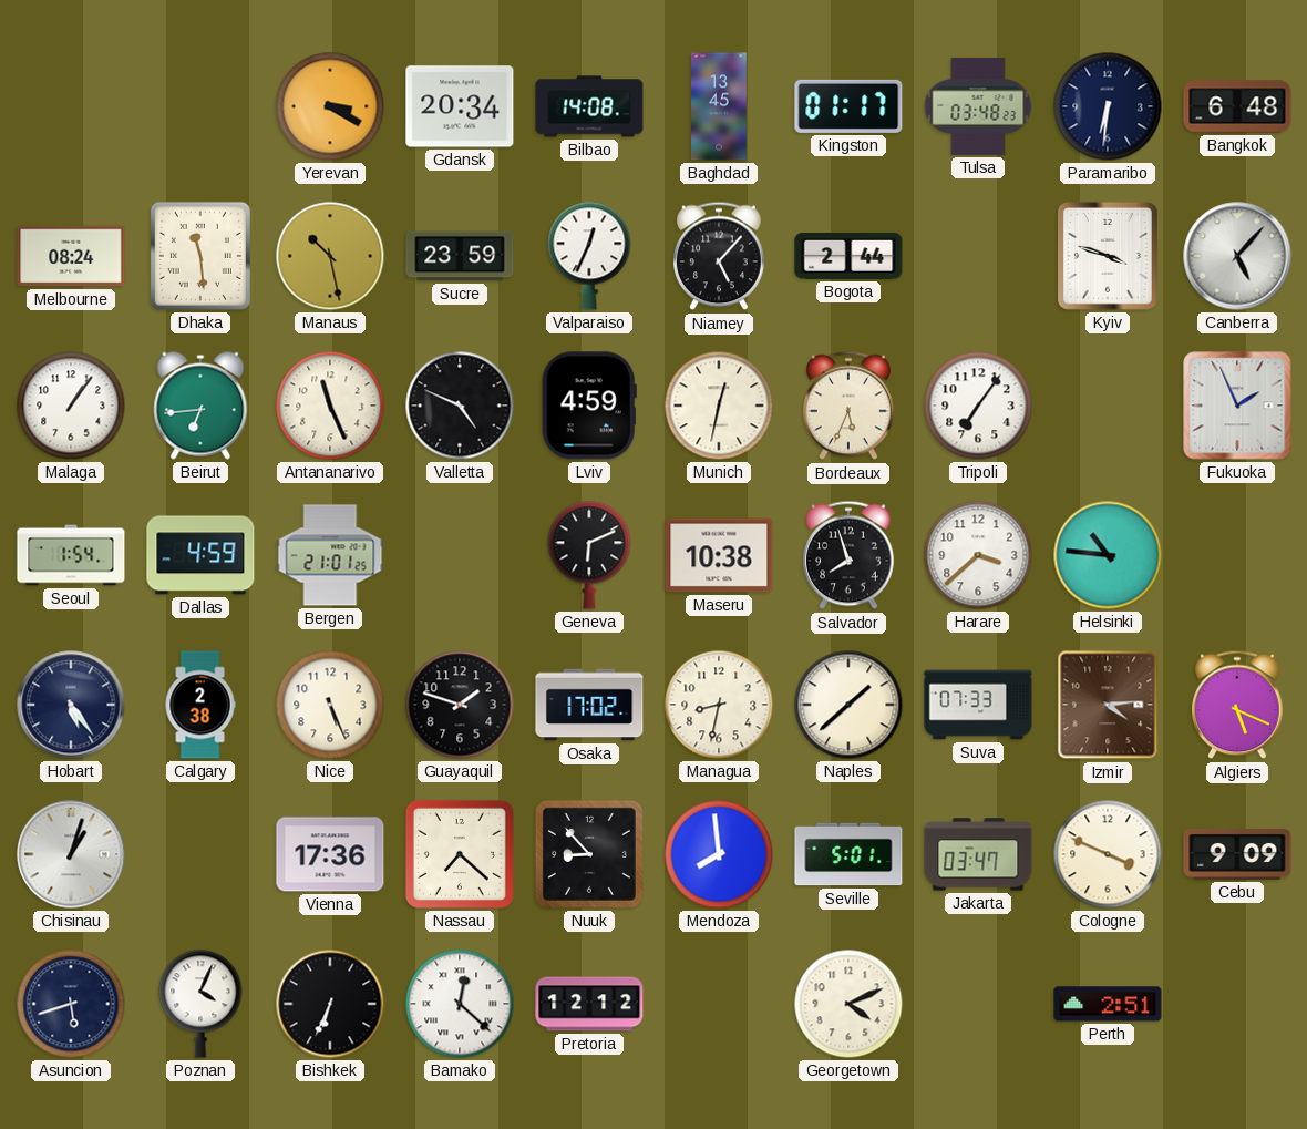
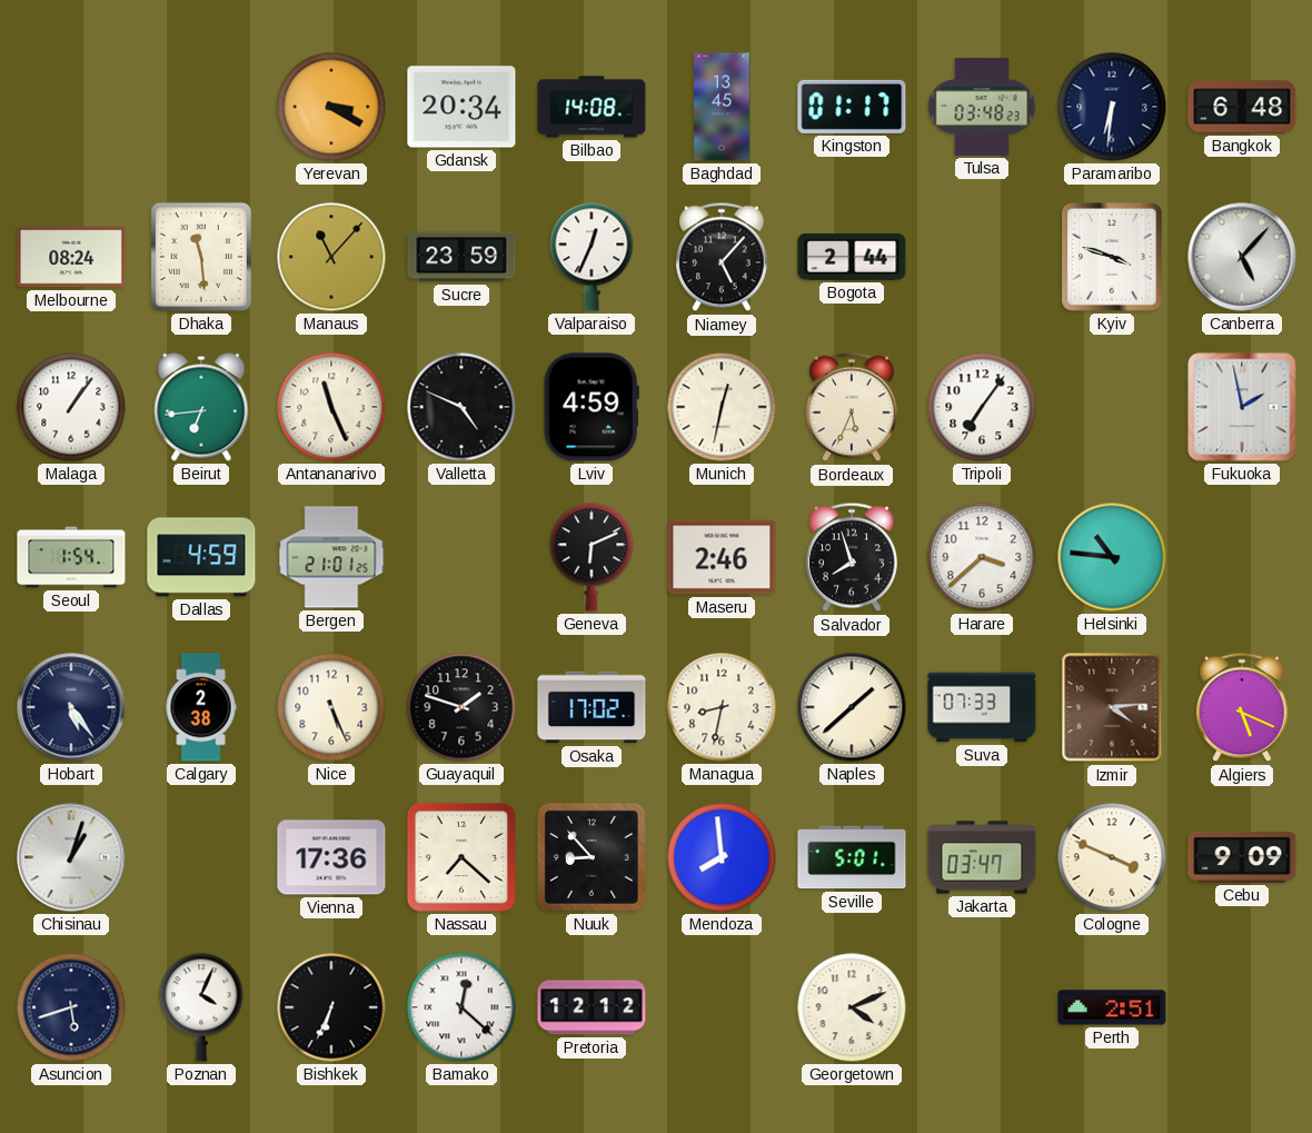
Manaus: 10:28 -> 11:07
Fukuoka: 1:56 -> 1:58
Maseru: 10:38 -> 2:46
